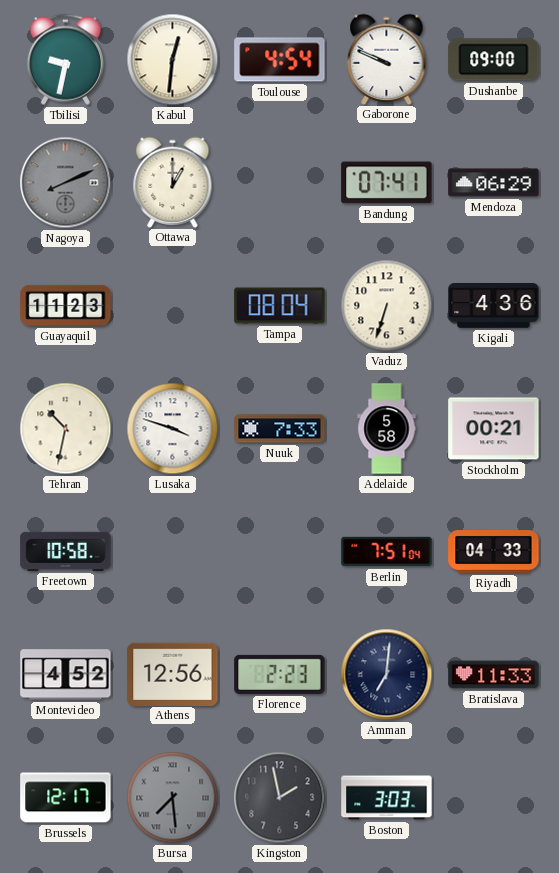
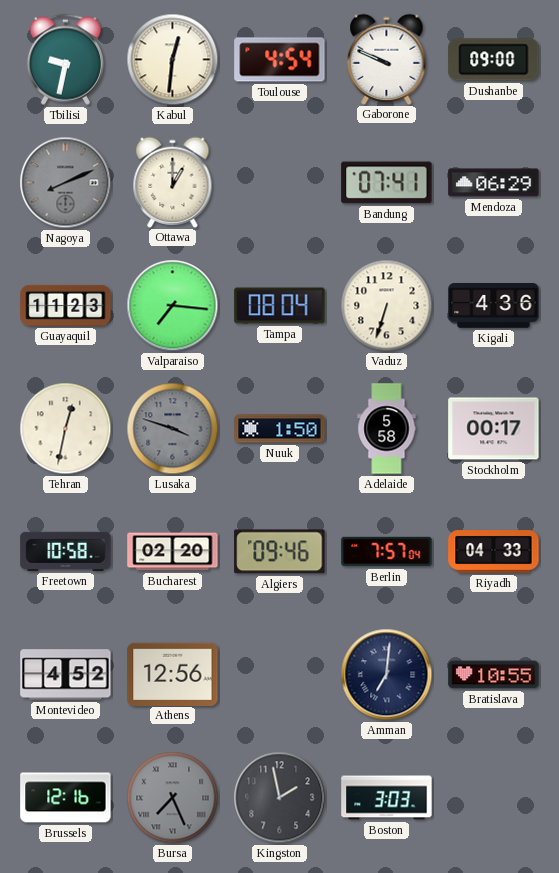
Valparaiso: none -> 7:16
Tehran: 10:32 -> 12:32
Lusaka dial: white -> grey
Nuuk: 7:33 -> 1:50
Stockholm: 00:21 -> 00:17
Bucharest: none -> 02:20
Algiers: none -> 09:46
Berlin: 7:51 -> 7:57
Florence: 2:23 -> none
Bratislava: 11:33 -> 10:55
Brussels: 12:17 -> 12:16
Bursa: 7:29 -> 7:26
